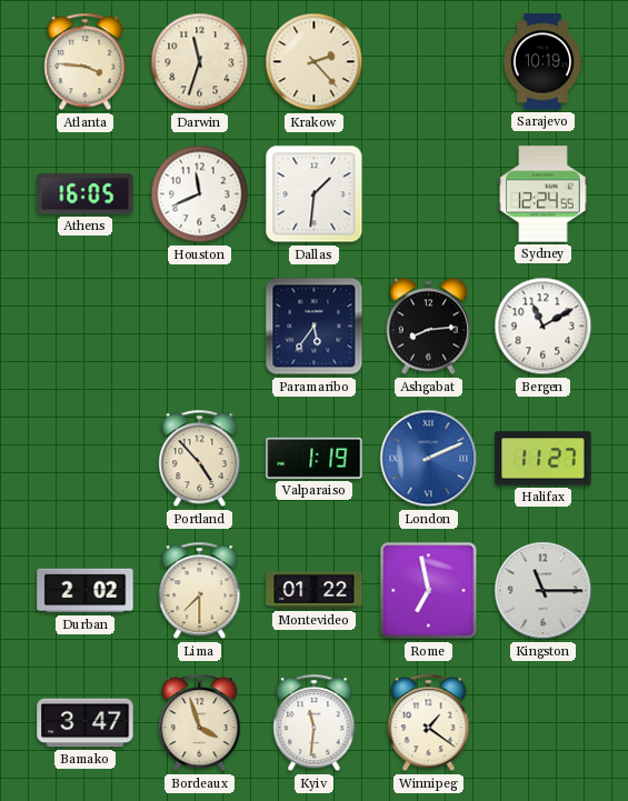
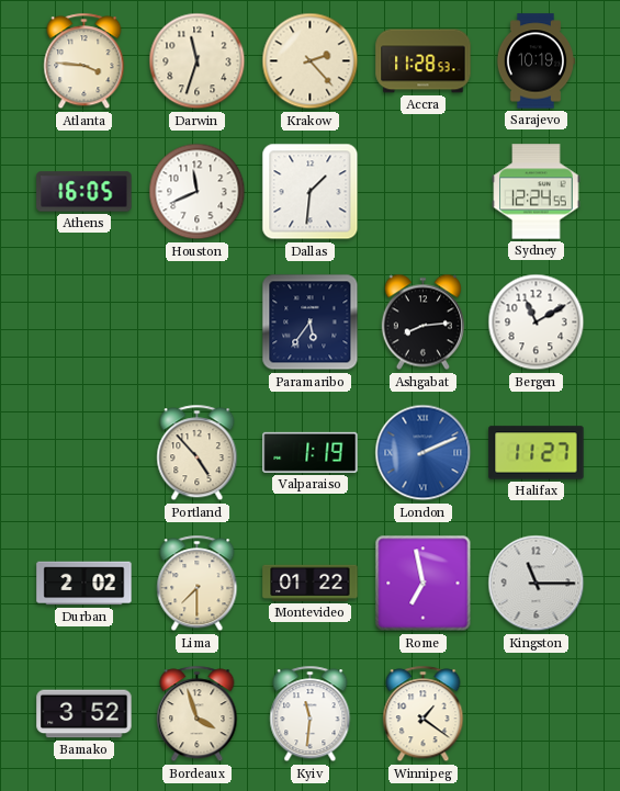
Accra: none -> 11:28
Bamako: 3:47 -> 3:52
